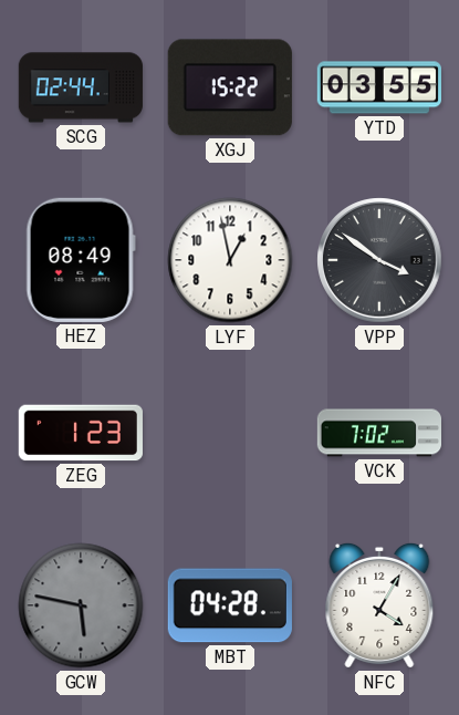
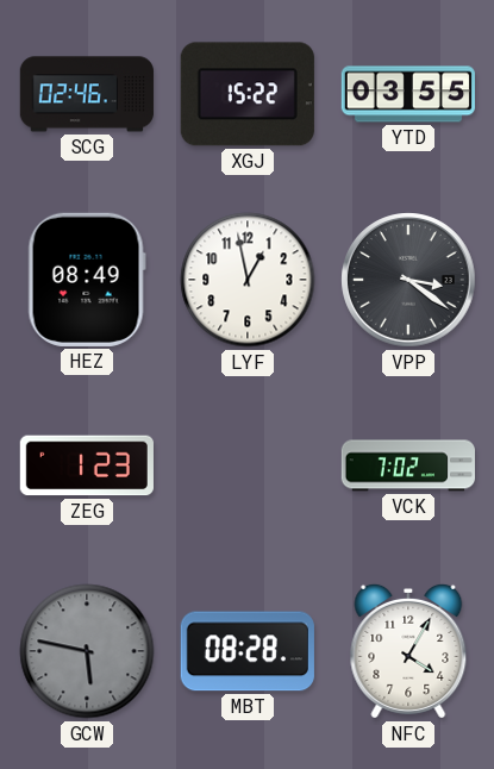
SCG: 02:44 -> 02:46
VPP: 3:51 -> 3:21
MBT: 04:28 -> 08:28
